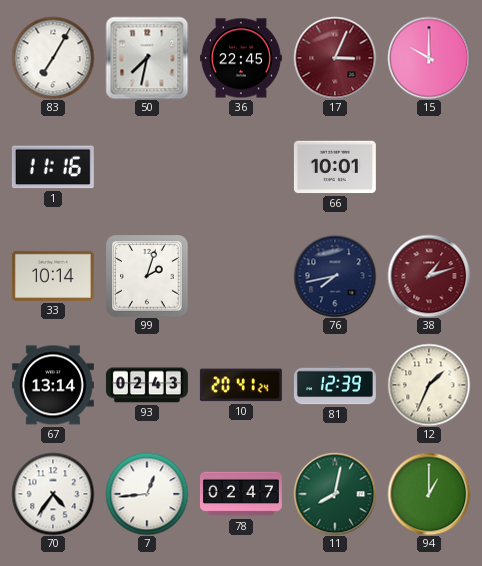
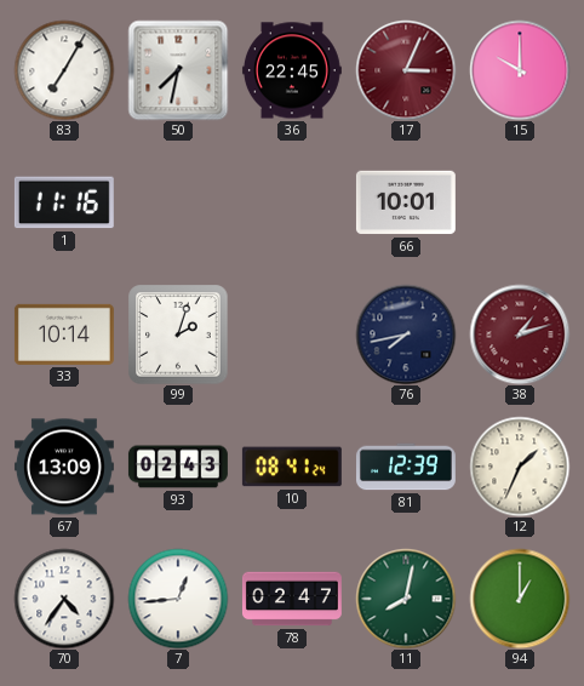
67: 13:14 -> 13:09
10: 20:41 -> 08:41
